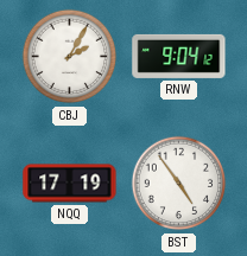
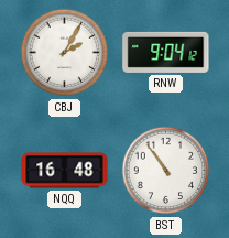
NQQ: 17:19 -> 16:48
BST: 4:54 -> 10:54
